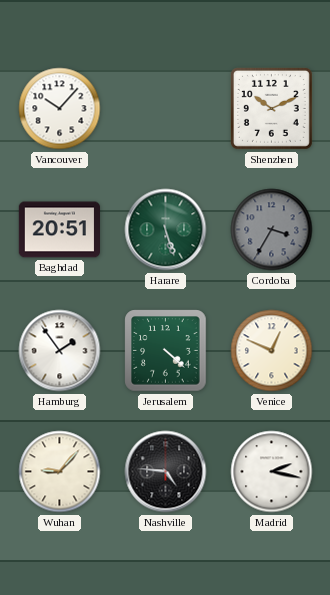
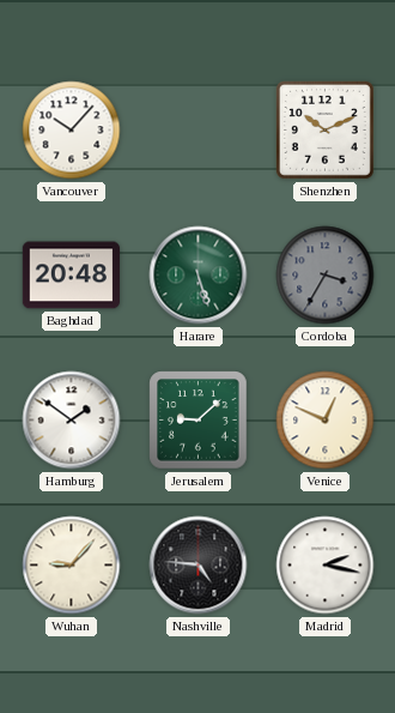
Baghdad: 20:51 -> 20:48
Hamburg: 1:54 -> 1:51
Jerusalem: 4:22 -> 9:08
